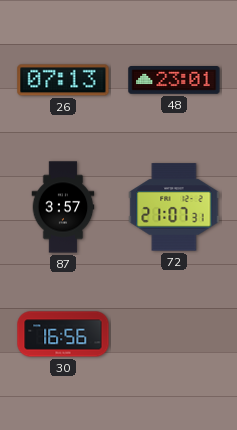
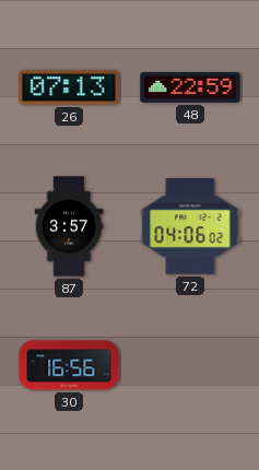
48: 23:01 -> 22:59
72: 21:07 -> 04:06
